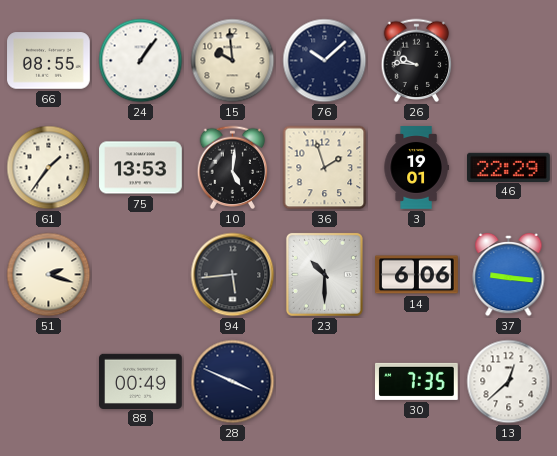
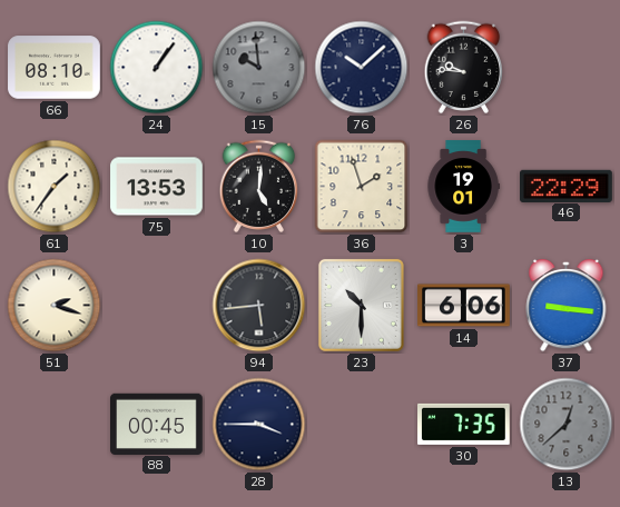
66: 08:55 -> 08:10
15 dial: cream -> grey
88: 00:49 -> 00:45
28: 3:49 -> 3:45
13 dial: white -> grey
